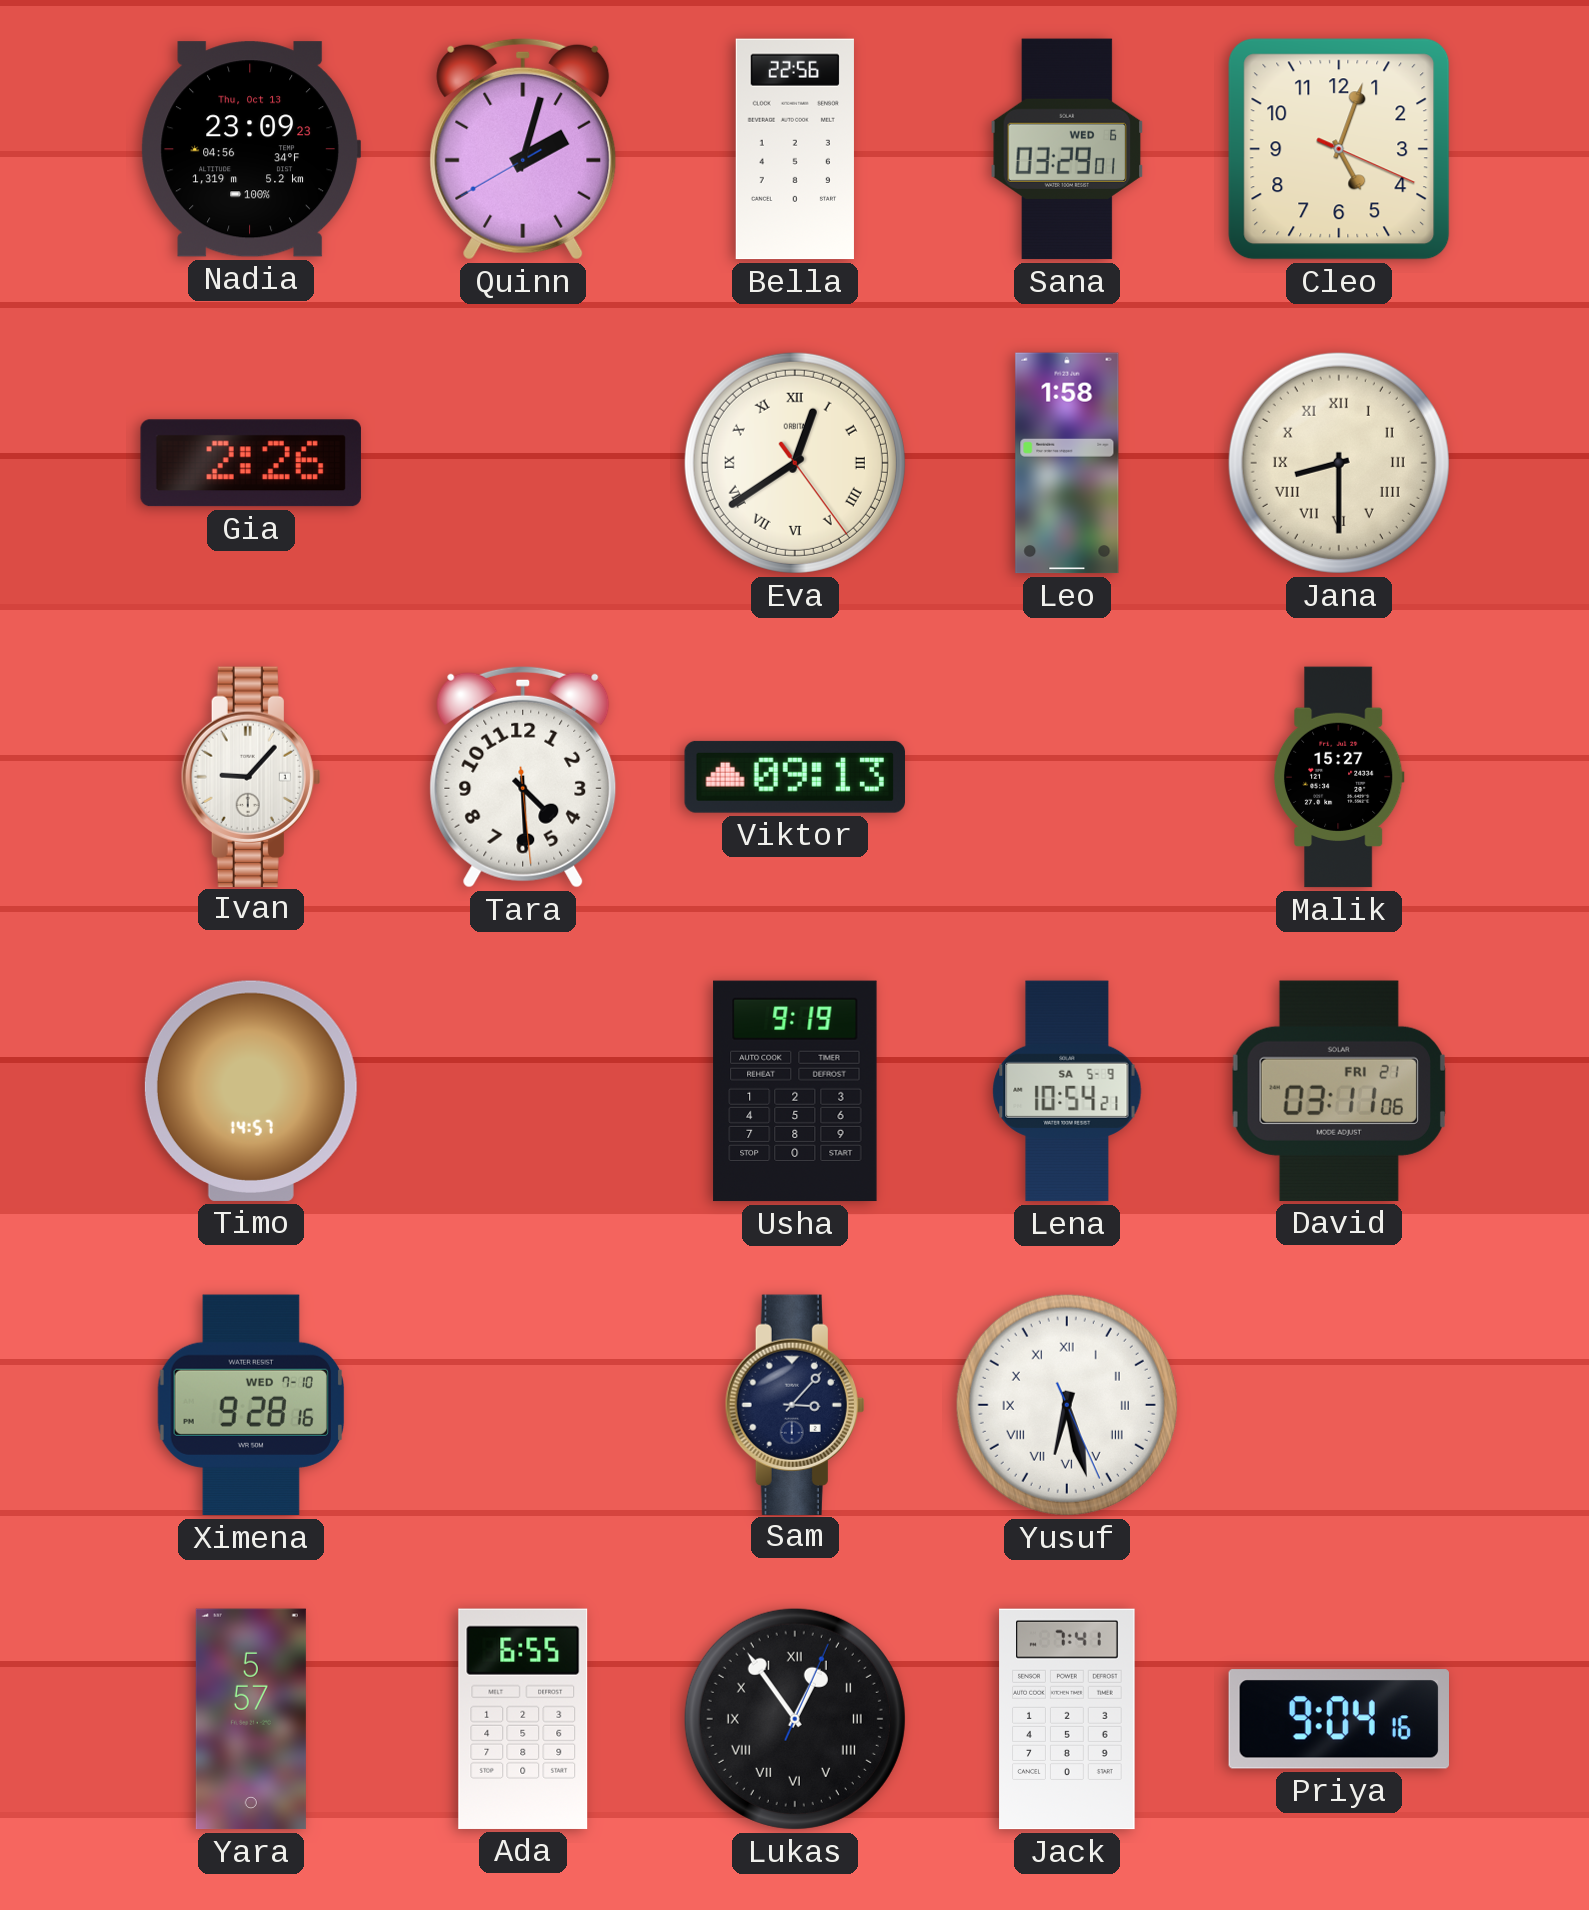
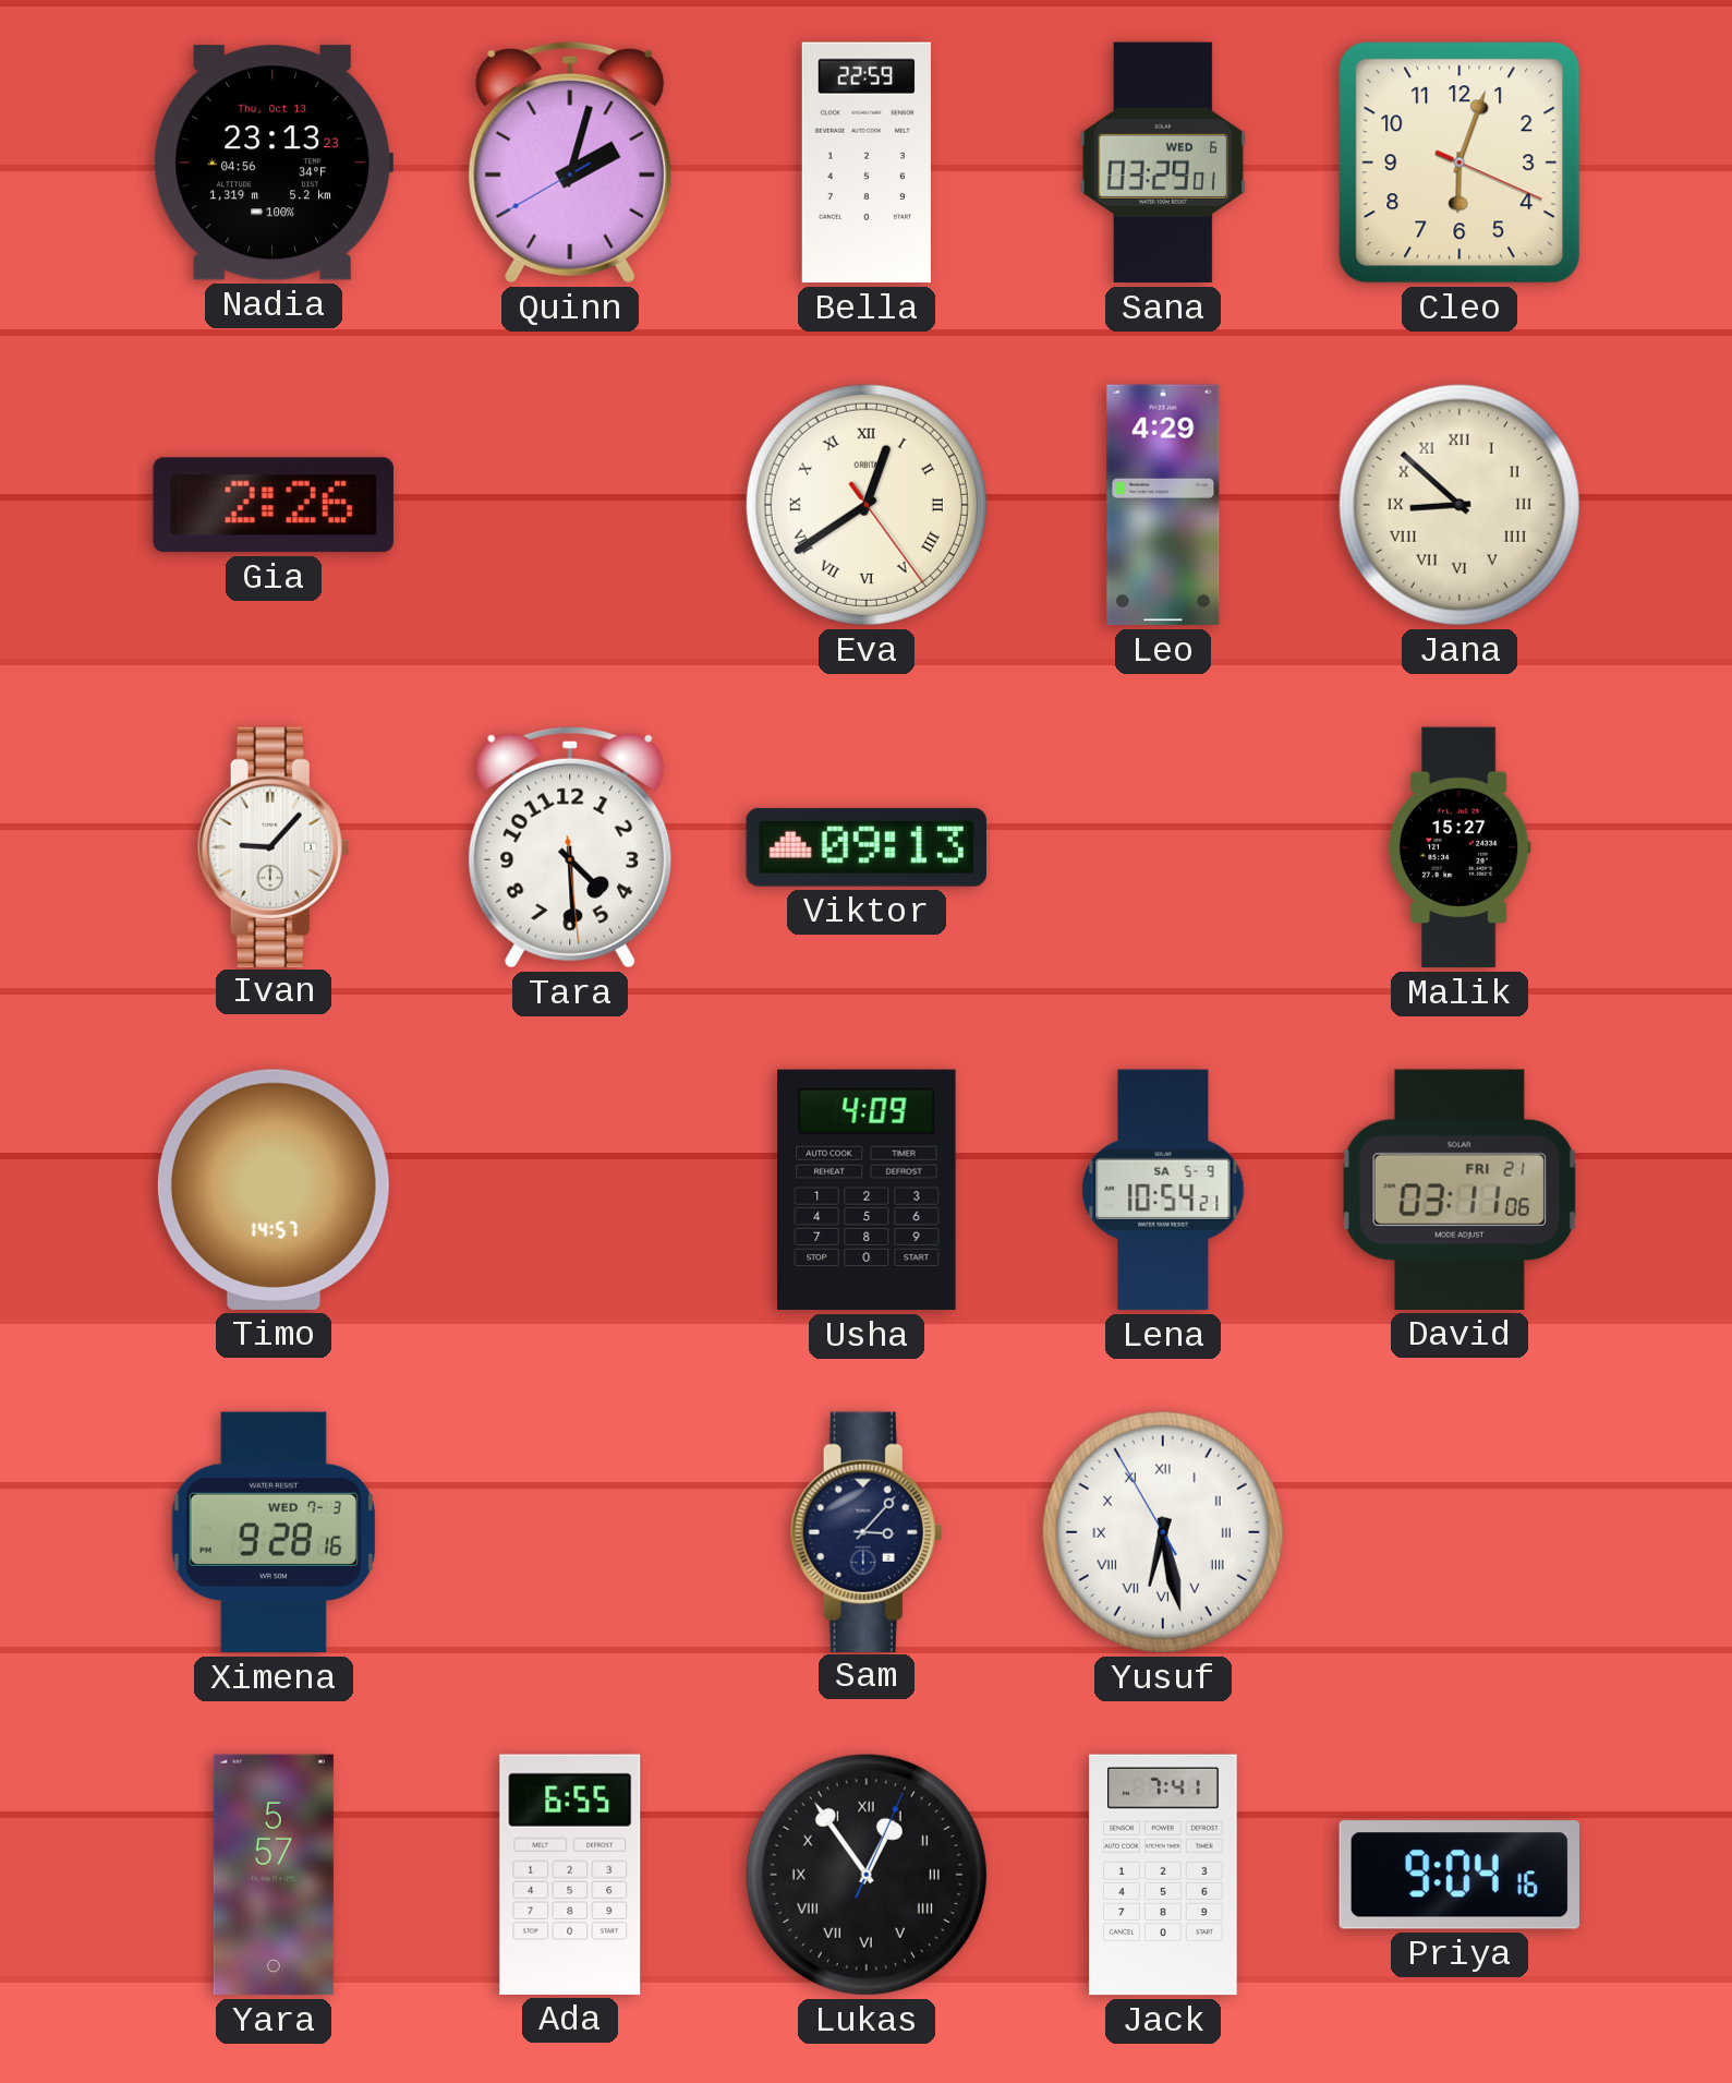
Nadia: 23:09 -> 23:13
Bella: 22:56 -> 22:59
Cleo: 5:03 -> 6:03
Leo: 1:58 -> 4:29
Jana: 8:30 -> 8:52
Usha: 9:19 -> 4:09
Ximena date: WED 7-10 -> WED 7-3
Yusuf: 6:27:26 -> 6:27:55
